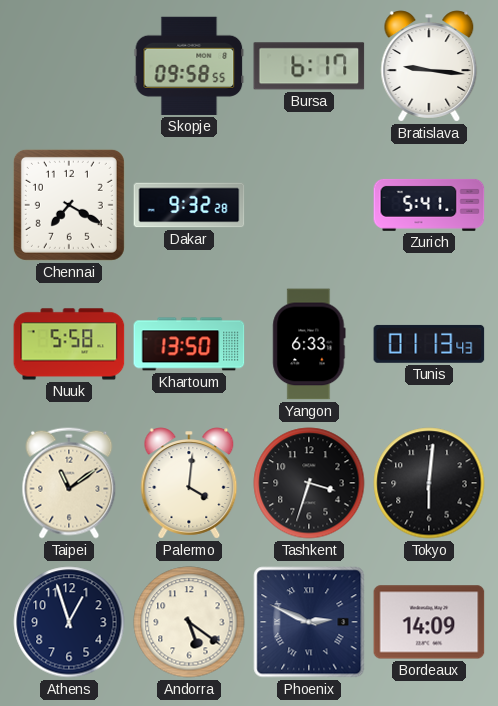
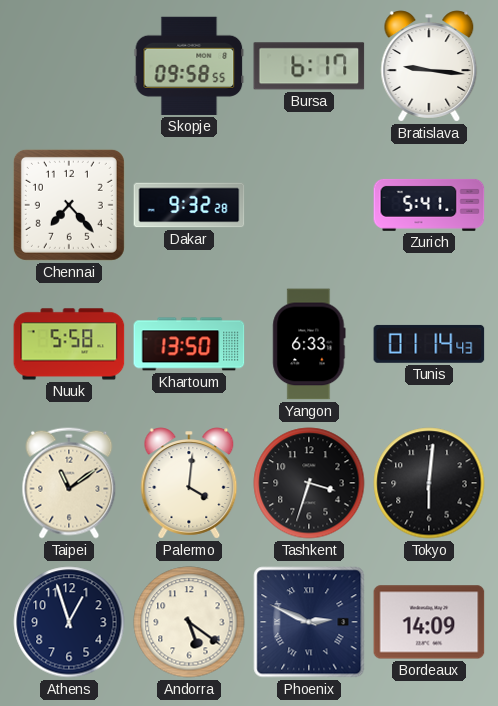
Chennai: 7:20 -> 7:23
Tunis: 01:13 -> 01:14
